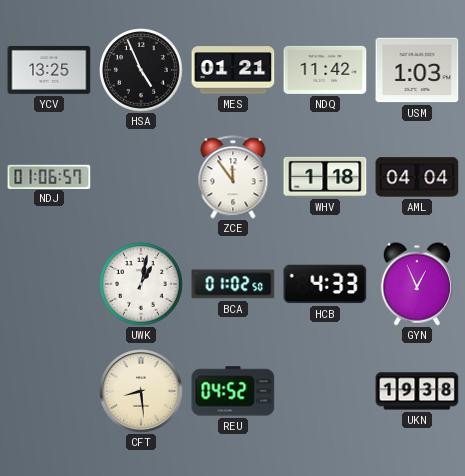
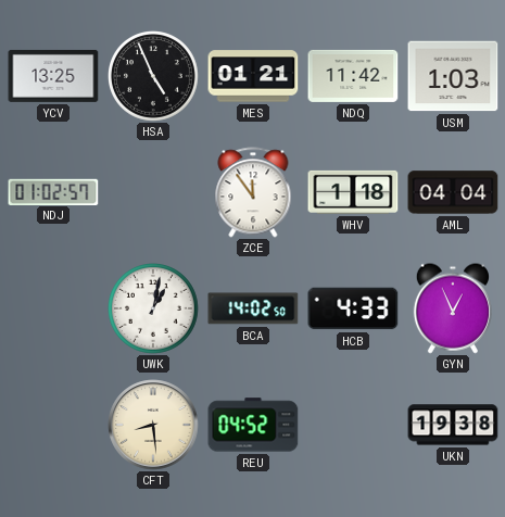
NDJ: 01:06 -> 01:02
BCA: 01:02 -> 14:02
